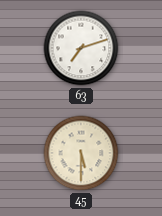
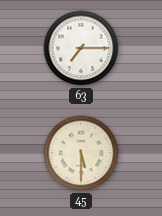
63: 7:12 -> 7:15
